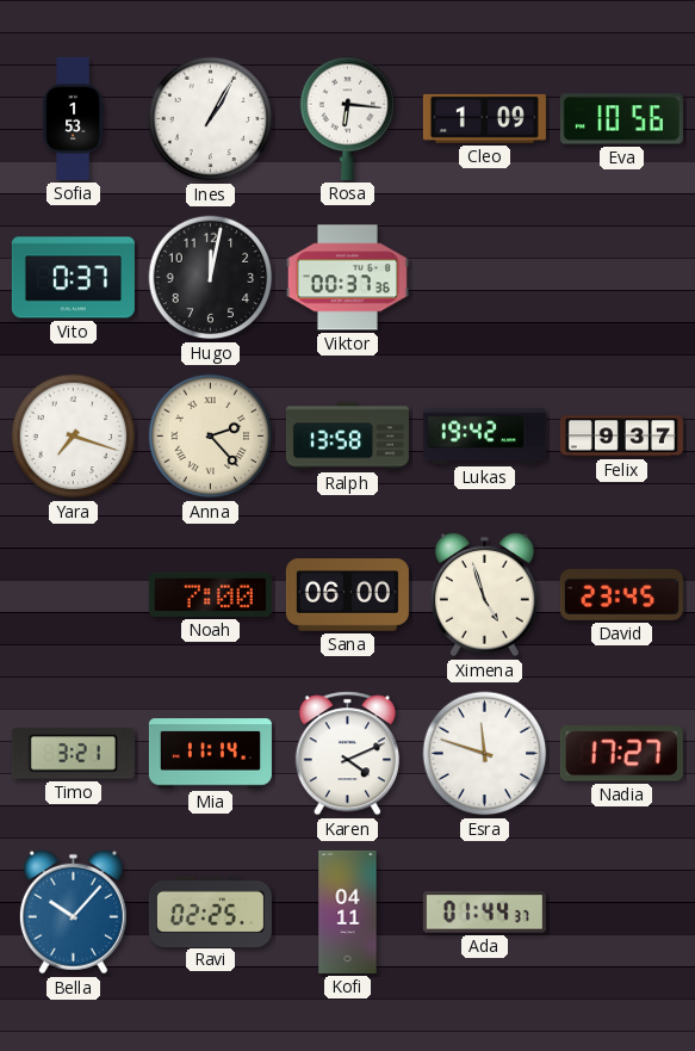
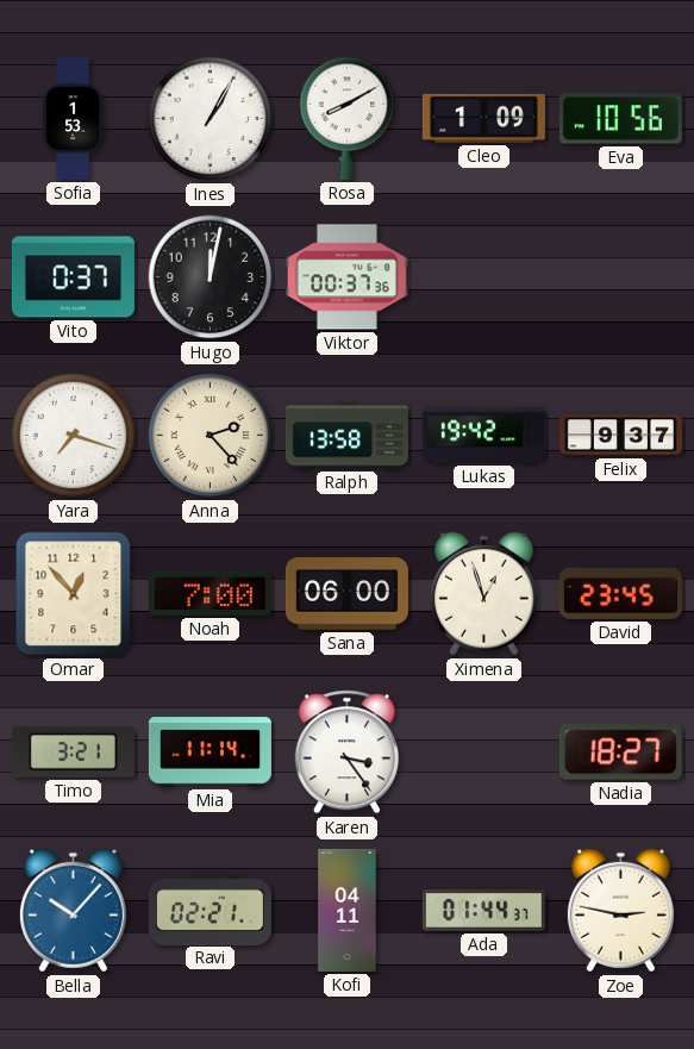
Rosa: 6:16 -> 8:10
Omar: none -> 12:53
Ximena: 4:57 -> 12:57
Karen: 4:11 -> 3:24
Esra: 11:48 -> none
Nadia: 17:27 -> 18:27
Ravi: 02:25 -> 02:21
Zoe: none -> 2:47
